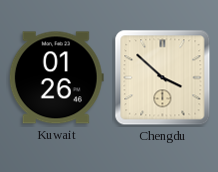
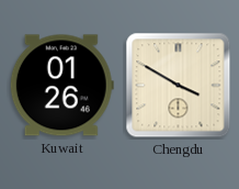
Chengdu: 3:52 -> 3:50
